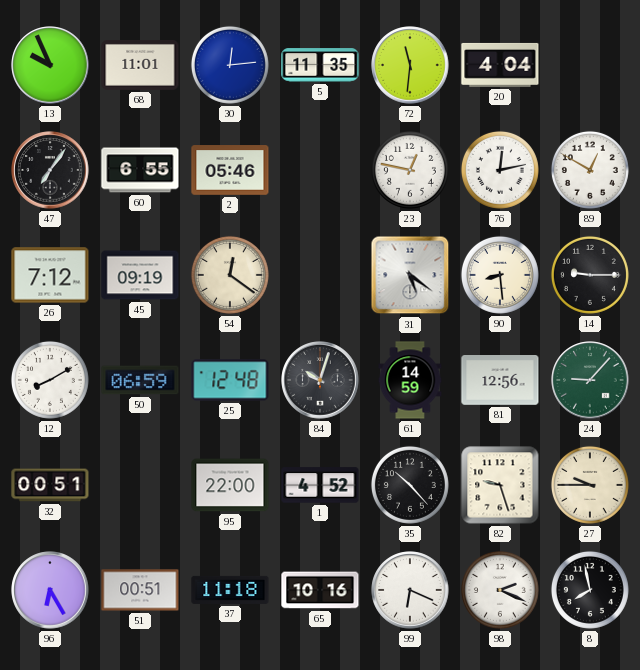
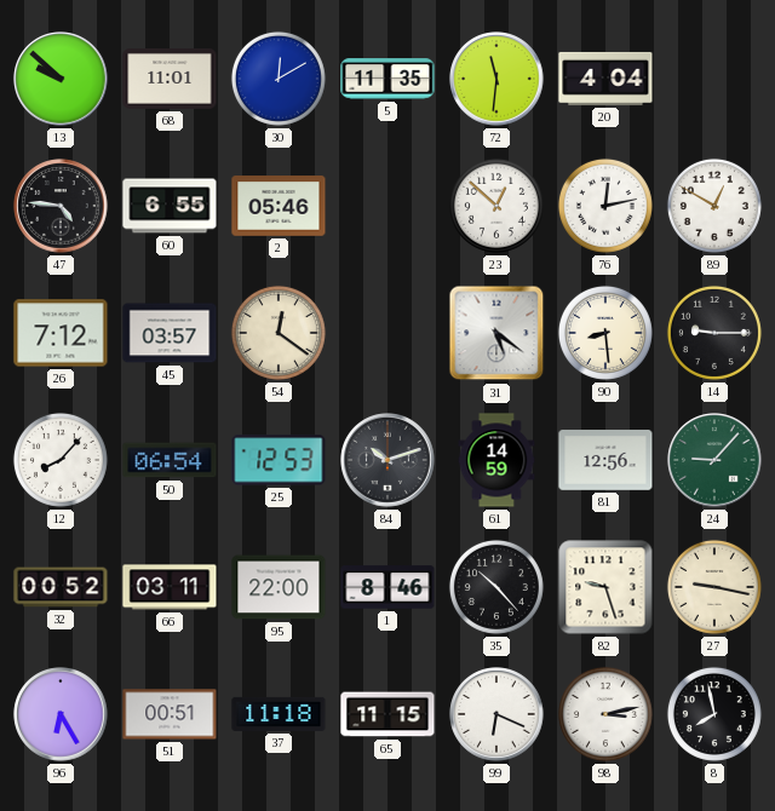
13: 9:56 -> 9:52
30: 12:14 -> 12:10
47: 7:06 -> 4:46
23: 12:47 -> 12:52
45: 09:19 -> 03:57
12: 8:10 -> 8:07
50: 06:59 -> 06:54
25: 12:48 -> 12:53
84: 10:03 -> 10:12
32: 00:51 -> 00:52
66: none -> 03:11
1: 4:52 -> 8:46
27: 9:45 -> 9:17
65: 10:16 -> 11:15
98: 2:19 -> 3:13
